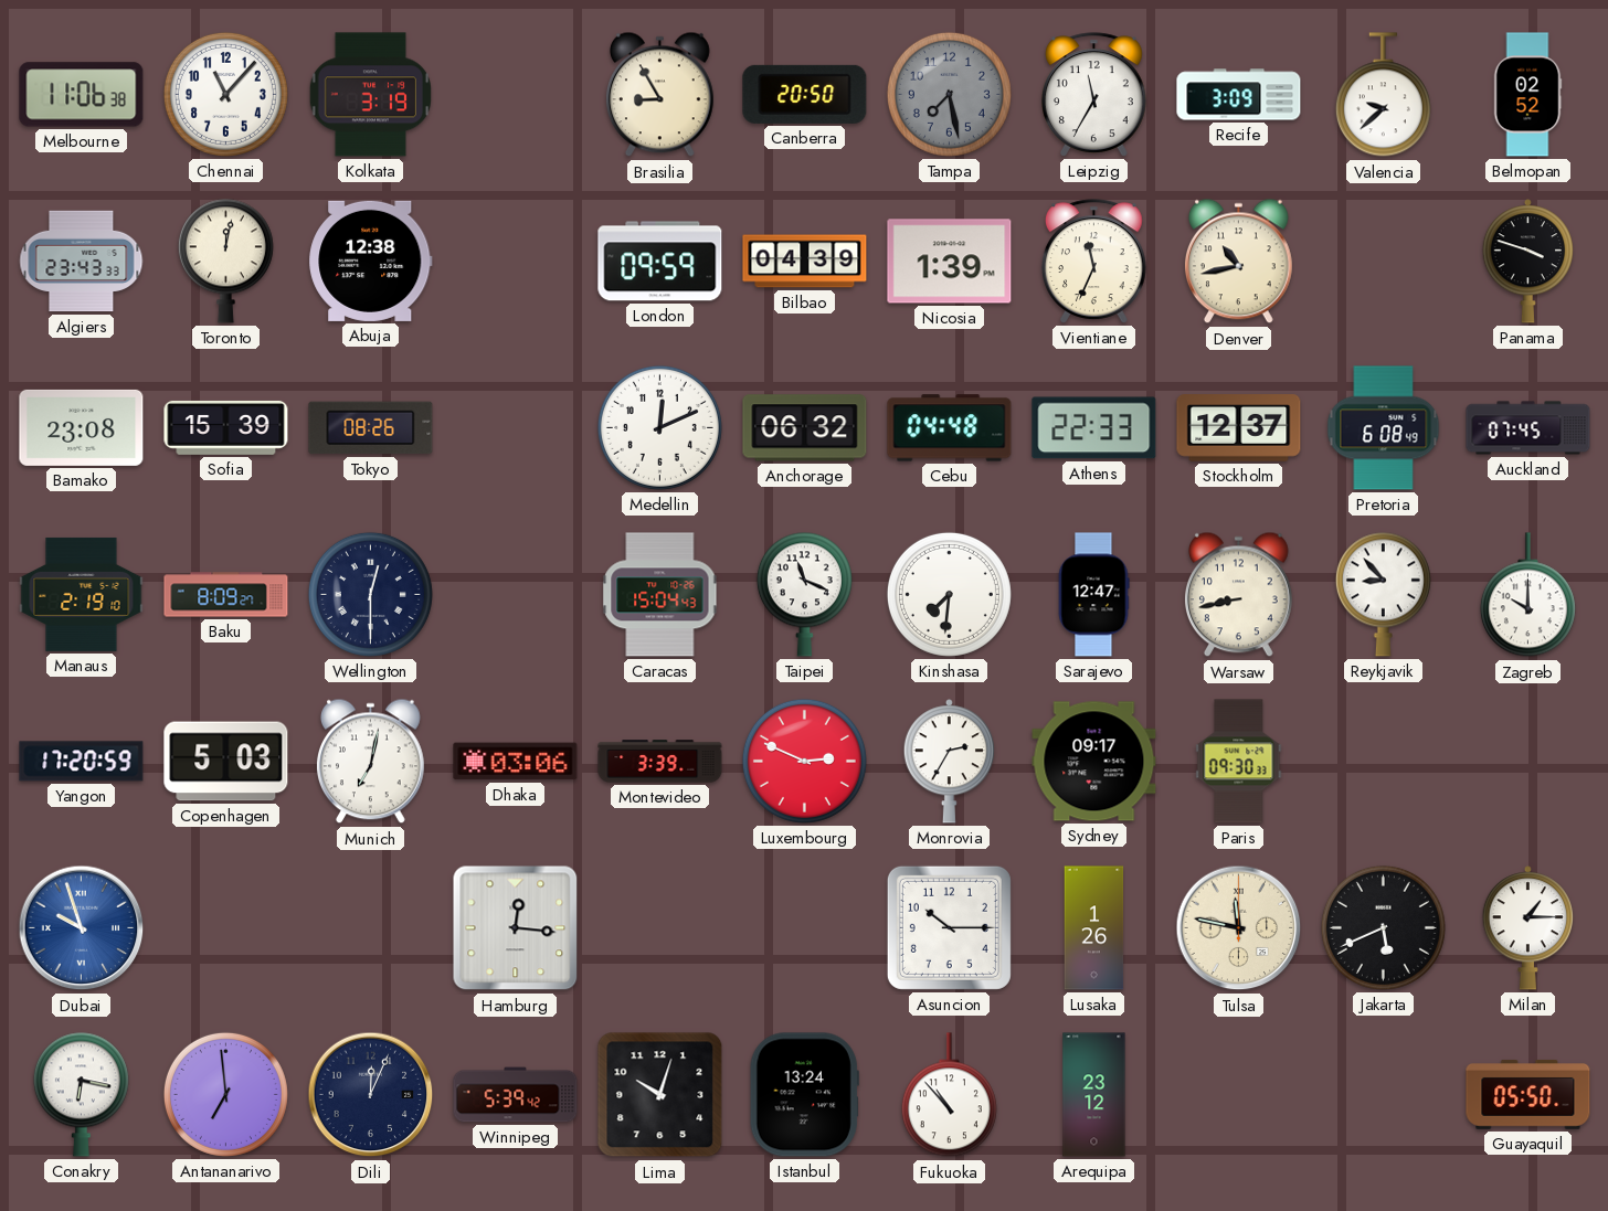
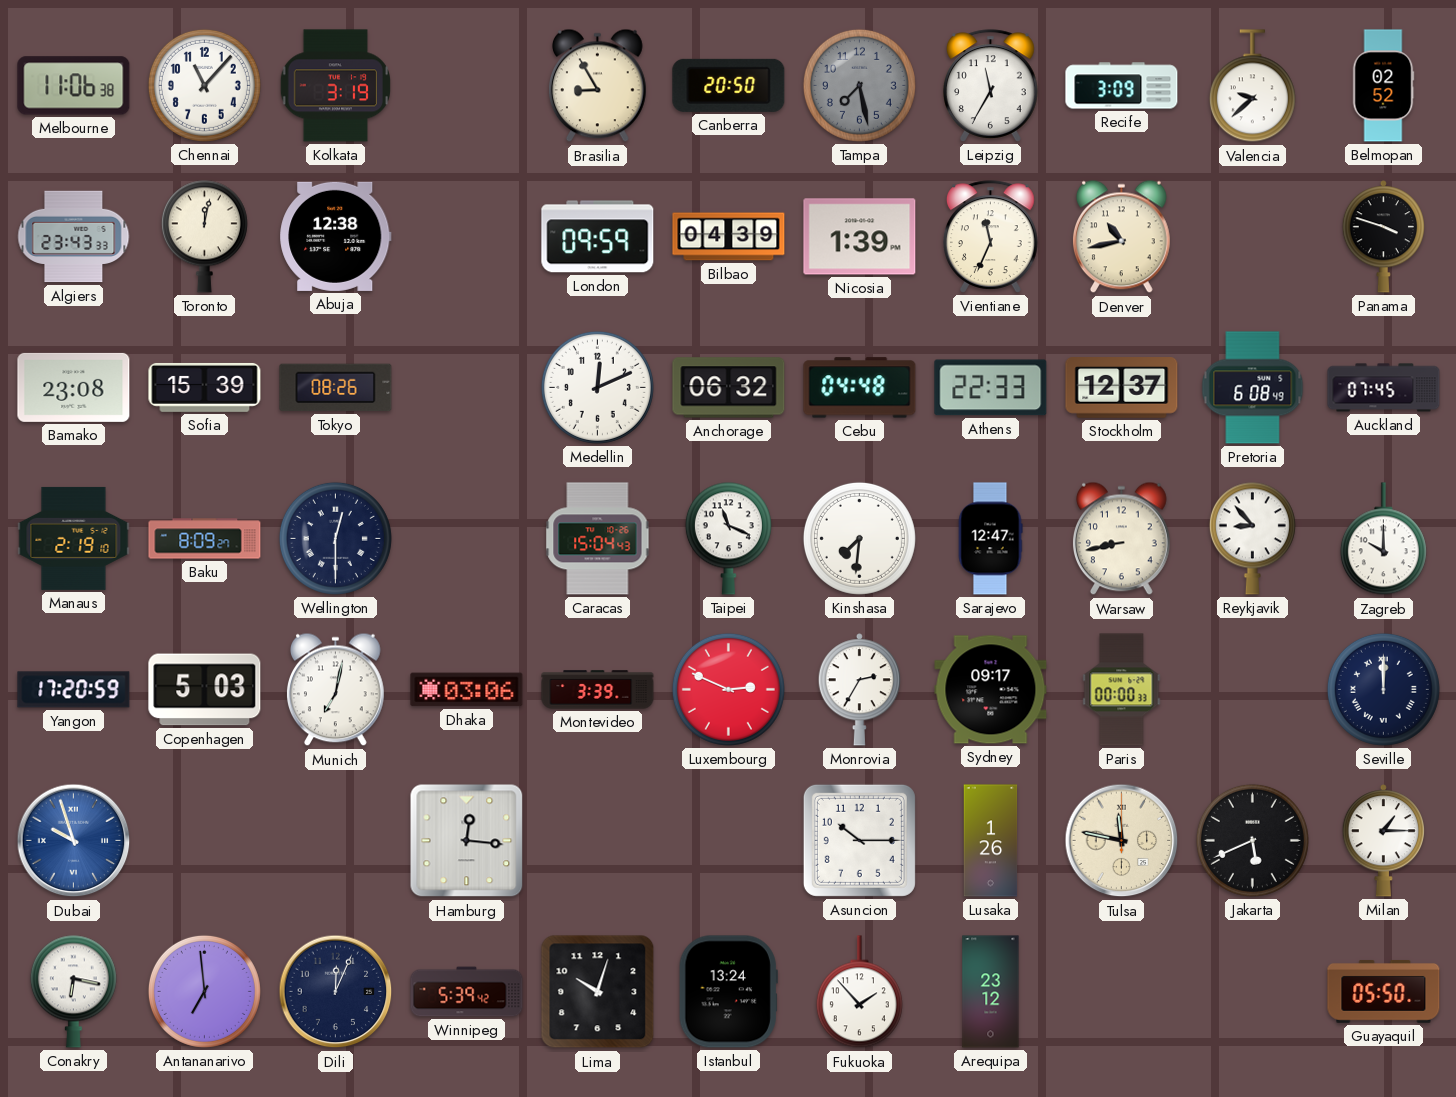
Paris: 09:30 -> 00:00
Seville: none -> 12:00
Fukuoka: 10:53 -> 1:53
